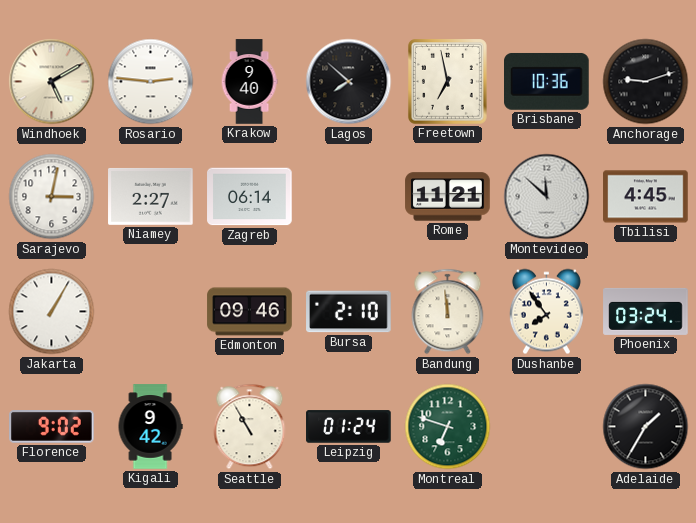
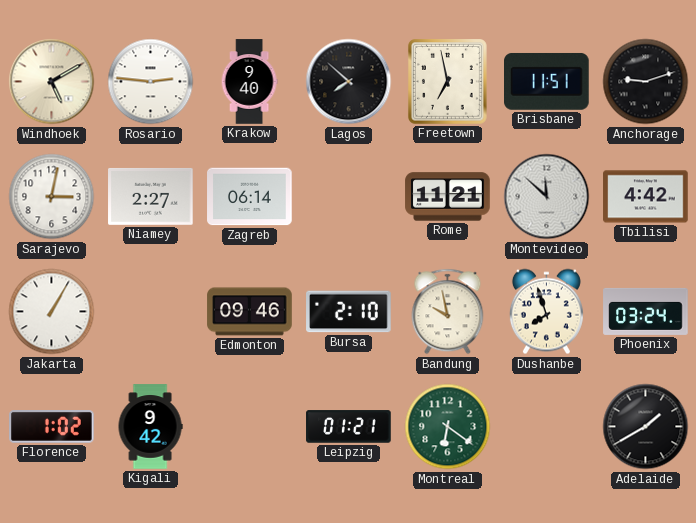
Brisbane: 10:36 -> 11:51
Tbilisi: 4:45 -> 4:42
Bandung: 11:59 -> 9:58
Dushanbe: 7:54 -> 7:57
Florence: 9:02 -> 1:02
Seattle: 10:55 -> none
Leipzig: 01:24 -> 01:21
Montreal: 6:48 -> 6:21
Adelaide: 1:35 -> 1:40
